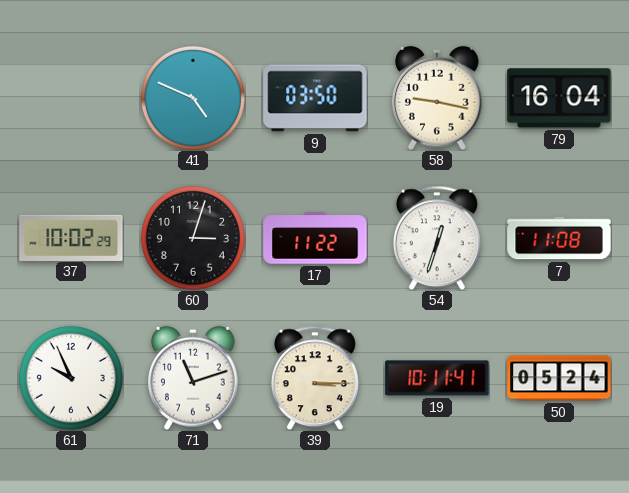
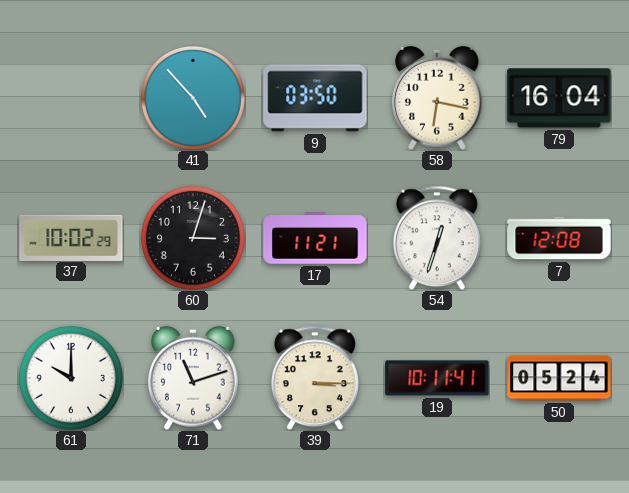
41: 4:49 -> 4:53
58: 9:17 -> 6:17
17: 11:22 -> 11:21
7: 11:08 -> 12:08
61: 9:56 -> 10:00
